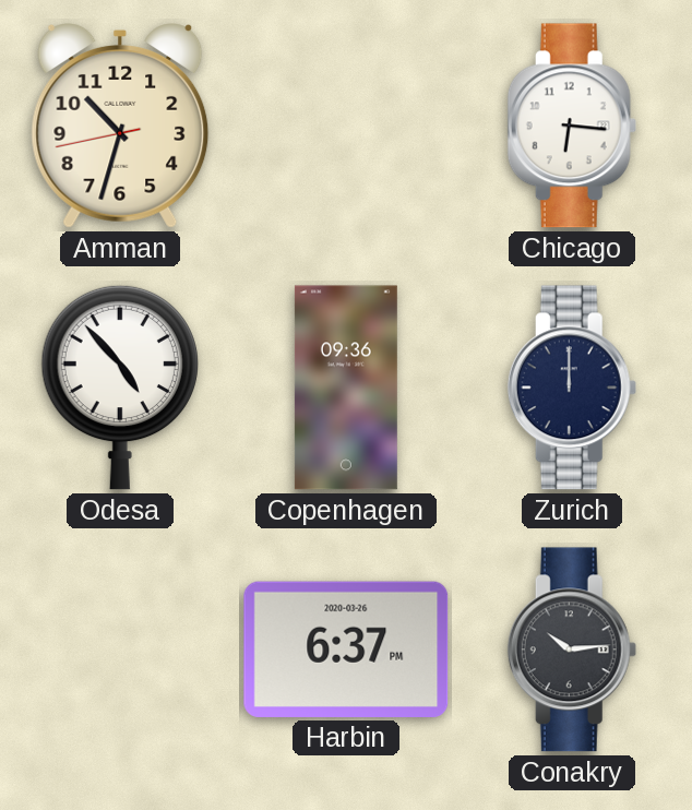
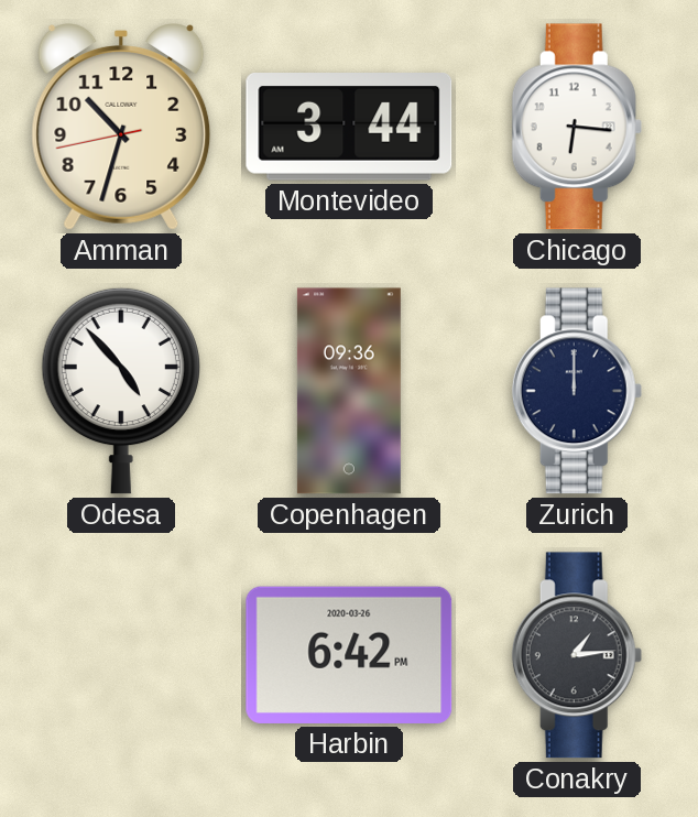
Montevideo: none -> 3:44
Harbin: 6:37 -> 6:42
Conakry: 10:14 -> 1:14
